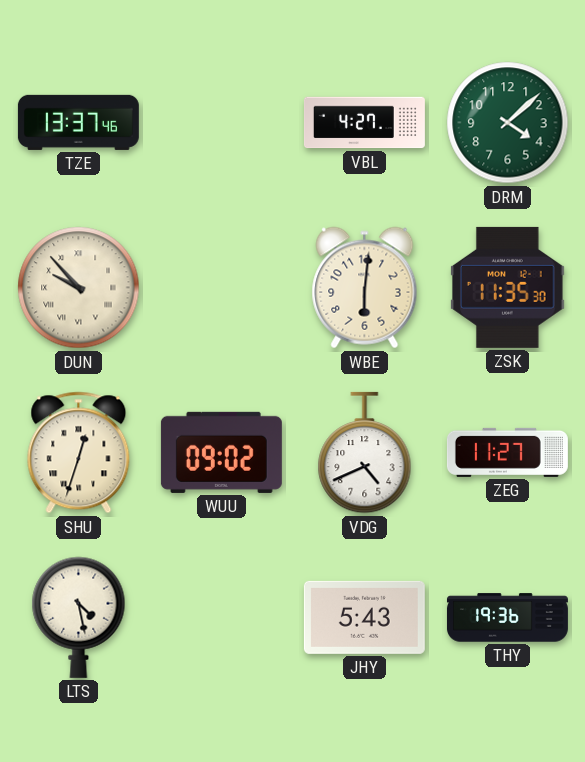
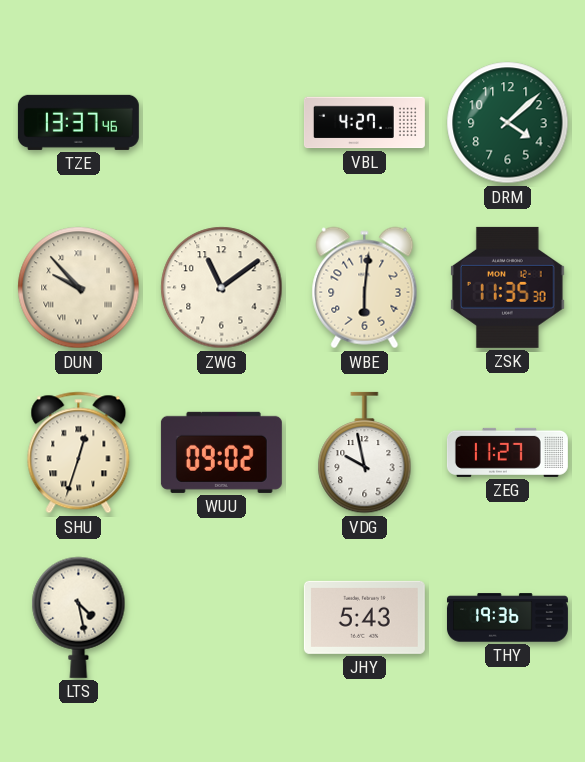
ZWG: none -> 11:09
VDG: 4:41 -> 9:58
